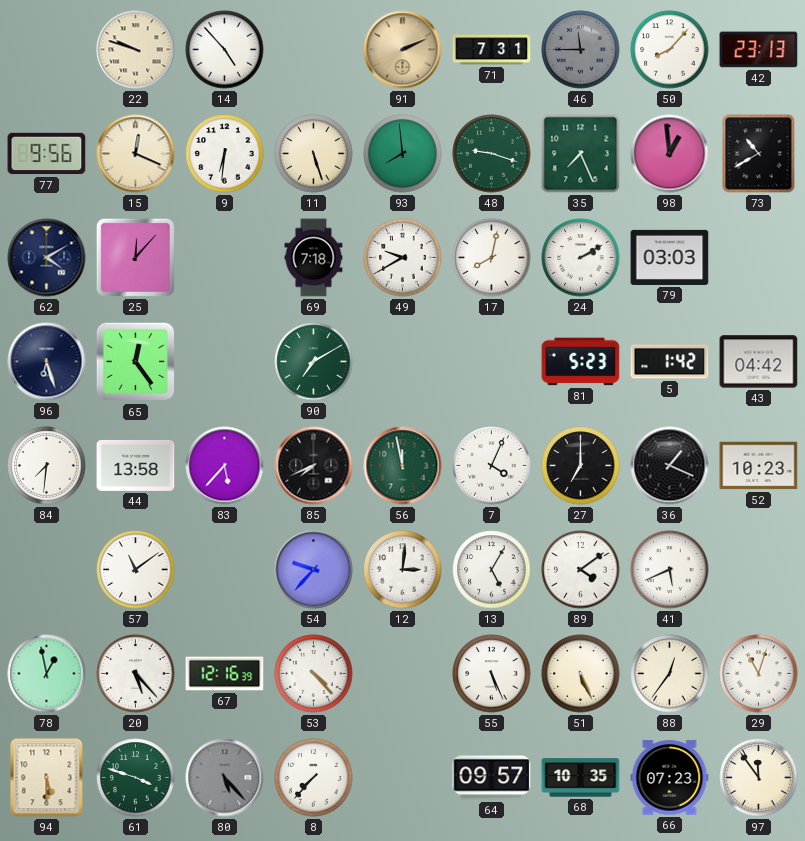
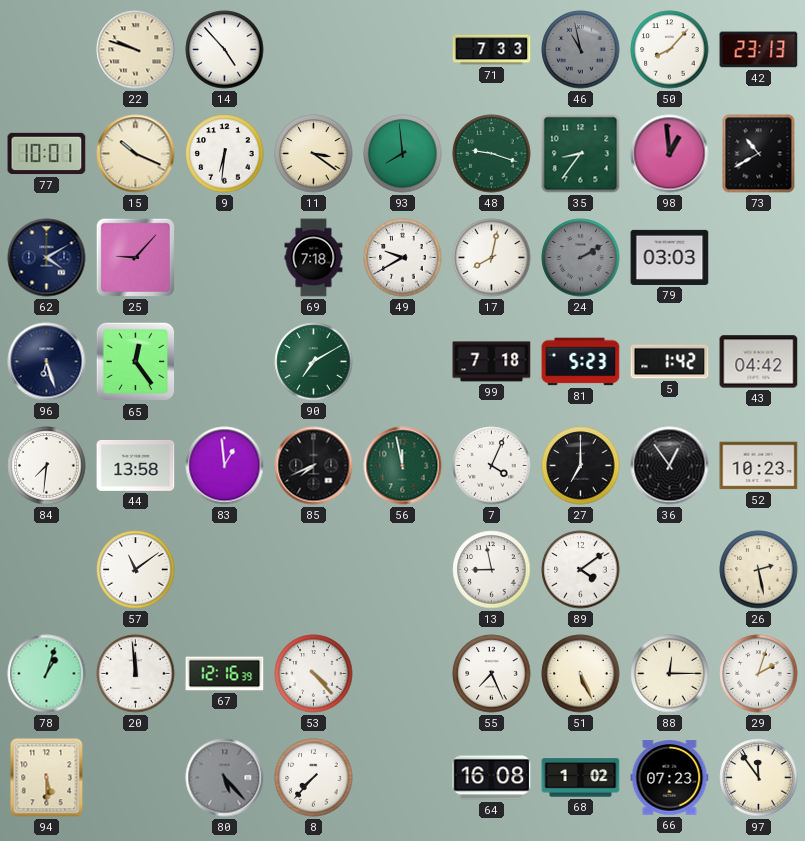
91: 2:11 -> none
71: 7:31 -> 7:33
46: 11:45 -> 10:58
77: 9:56 -> 10:01
15: 12:19 -> 10:19
11: 5:27 -> 3:21
35: 7:26 -> 8:36
25: 12:07 -> 9:07
24 dial: white -> grey
99: none -> 7:18
83: 5:37 -> 12:59
36: 1:19 -> 12:54
54: 9:37 -> none
12: 3:01 -> none
13: 5:05 -> 8:58
41: 5:41 -> none
26: none -> 2:28
78: 12:58 -> 1:03
20: 5:23 -> 11:59
55: 5:26 -> 7:26
88: 12:36 -> 12:15
29: 11:03 -> 2:03
61: 3:48 -> none
64: 09:57 -> 16:08
68: 10:35 -> 1:02
